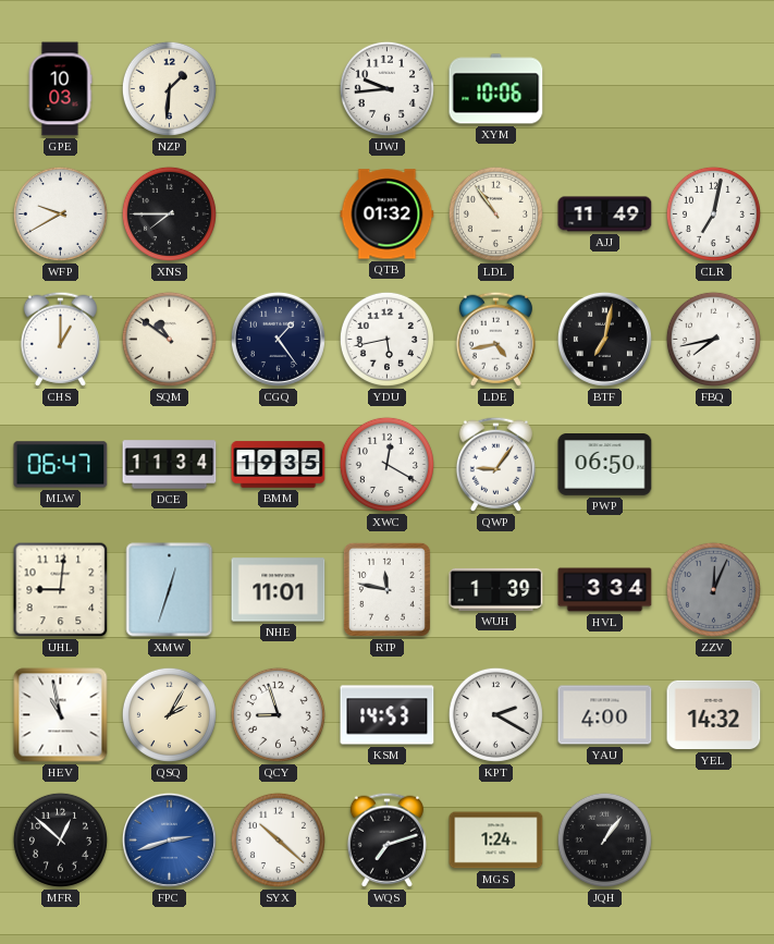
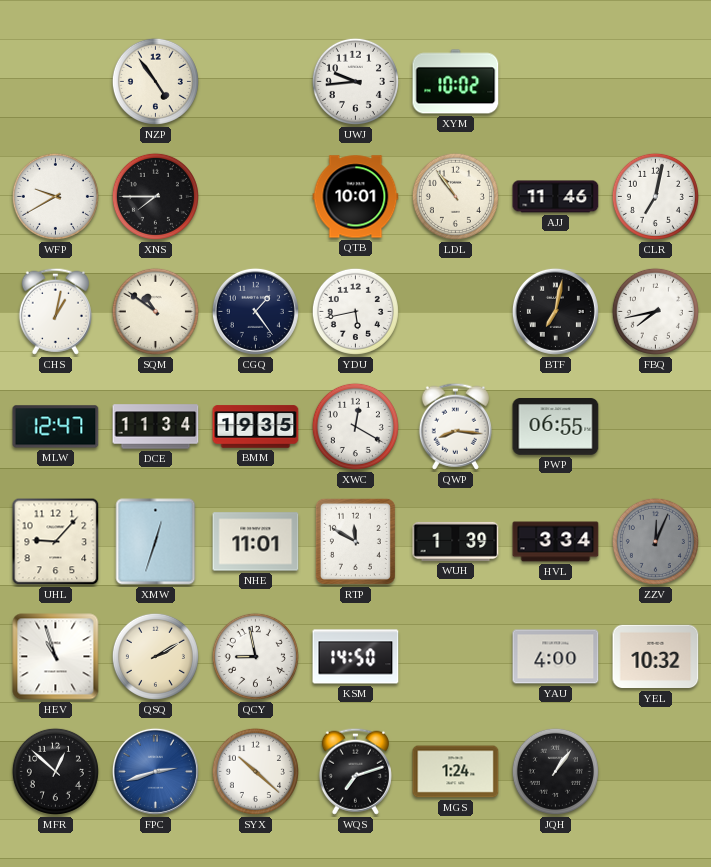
GPE: 10:03 -> none
NZP: 1:31 -> 4:54
XYM: 10:06 -> 10:02
QTB: 01:32 -> 10:01
AJJ: 11:49 -> 11:46
CHS: 1:00 -> 1:02
LDE: 4:43 -> none
MLW: 06:47 -> 12:47
QWP: 9:06 -> 8:16
PWP: 06:50 -> 06:55
UHL: 9:01 -> 9:07
RTP: 11:47 -> 11:50
HEV: 10:58 -> 10:57
QSQ: 2:05 -> 2:10
QCY: 8:57 -> 8:58
KSM: 14:53 -> 14:50
KPT: 2:20 -> none
YEL: 14:32 -> 10:32
